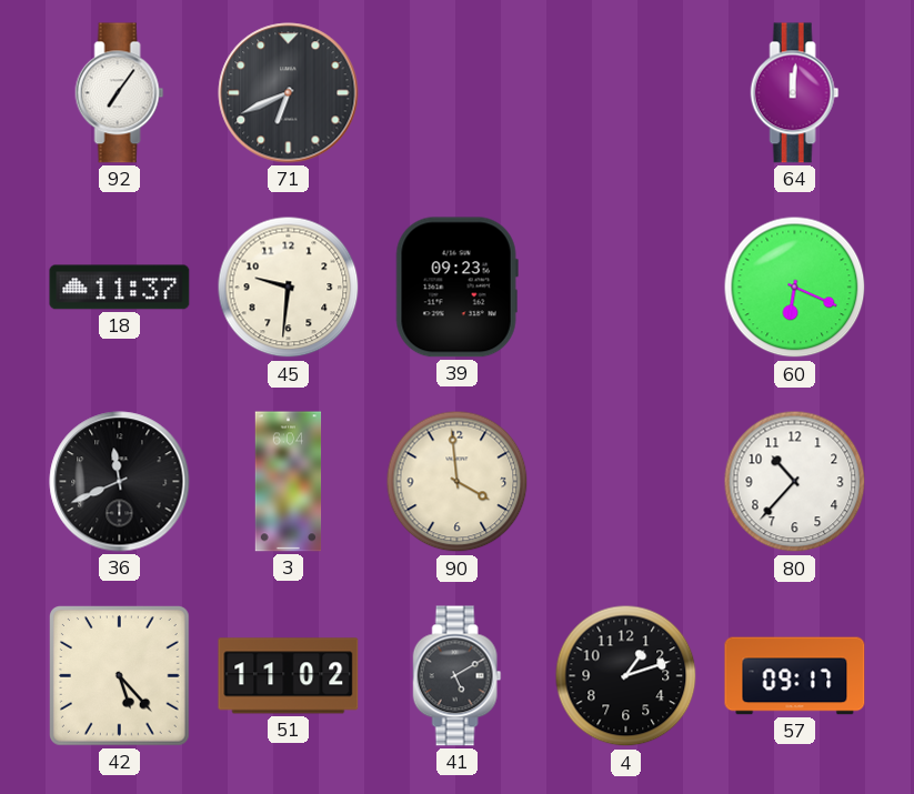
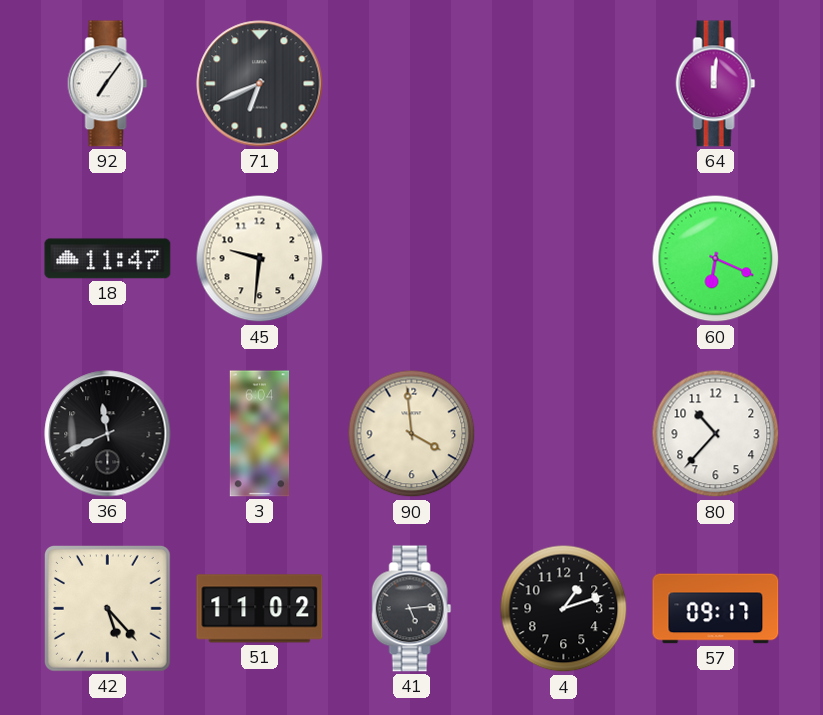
18: 11:37 -> 11:47
39: 09:23 -> none
41: 5:10 -> 5:14
